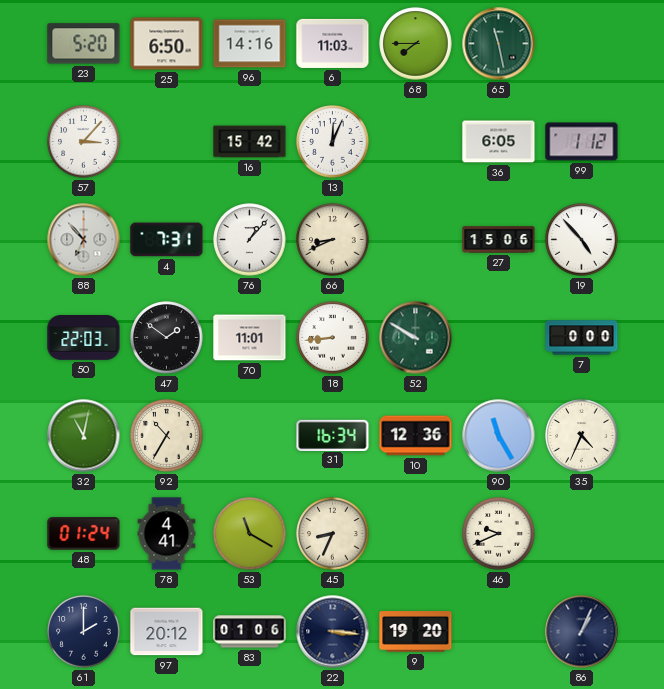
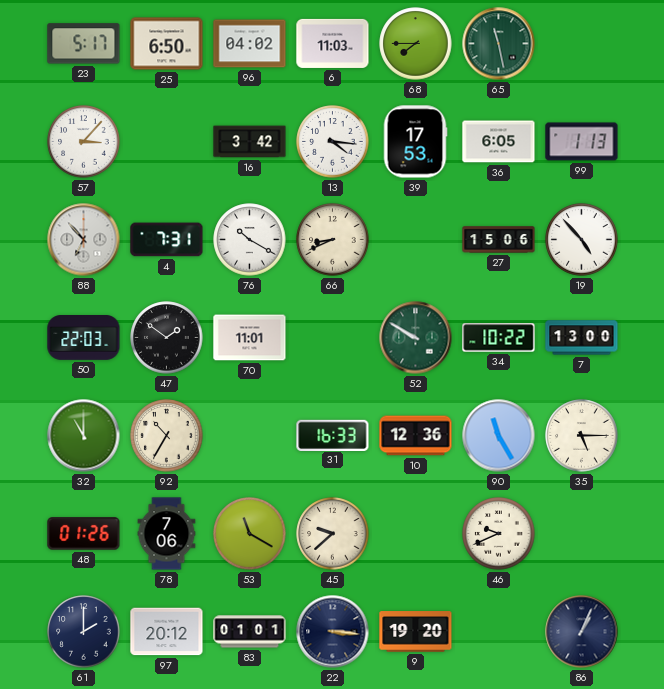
23: 5:20 -> 5:17
96: 14:16 -> 04:02
16: 15:42 -> 3:42
13: 12:04 -> 4:16
39: none -> 17:53
99: 1:12 -> 1:13
76: 1:07 -> 10:20
18: 8:44 -> none
34: none -> 10:22
7: 0:00 -> 13:00
32: 11:02 -> 11:00
31: 16:34 -> 16:33
35: 4:34 -> 5:15
48: 01:24 -> 01:26
78: 4:41 -> 7:06
45: 8:34 -> 9:38
83: 01:06 -> 01:01
